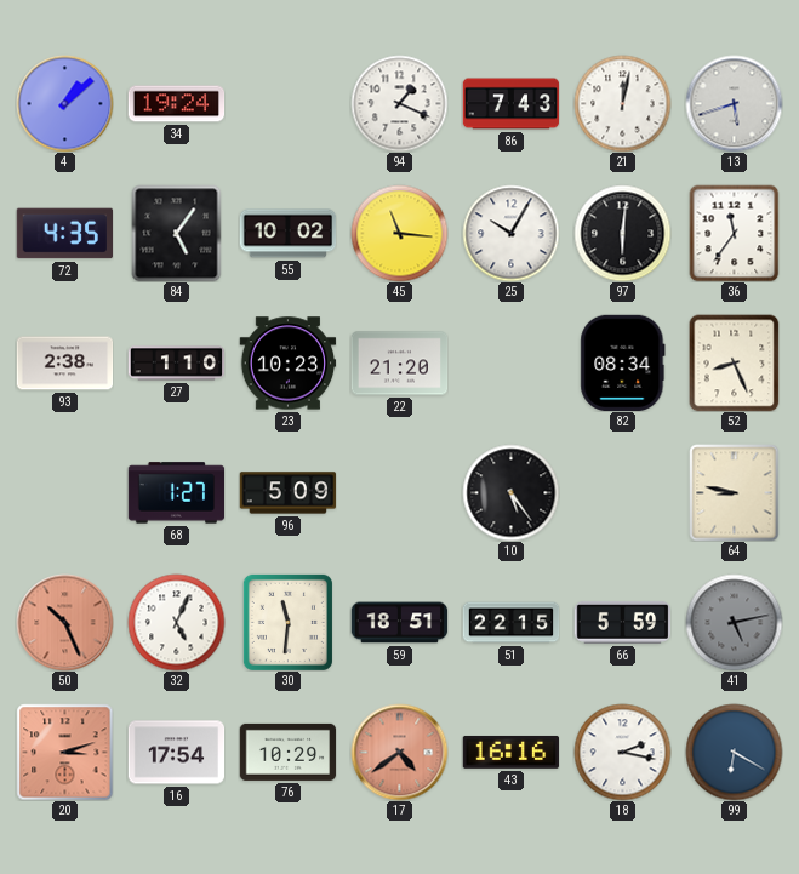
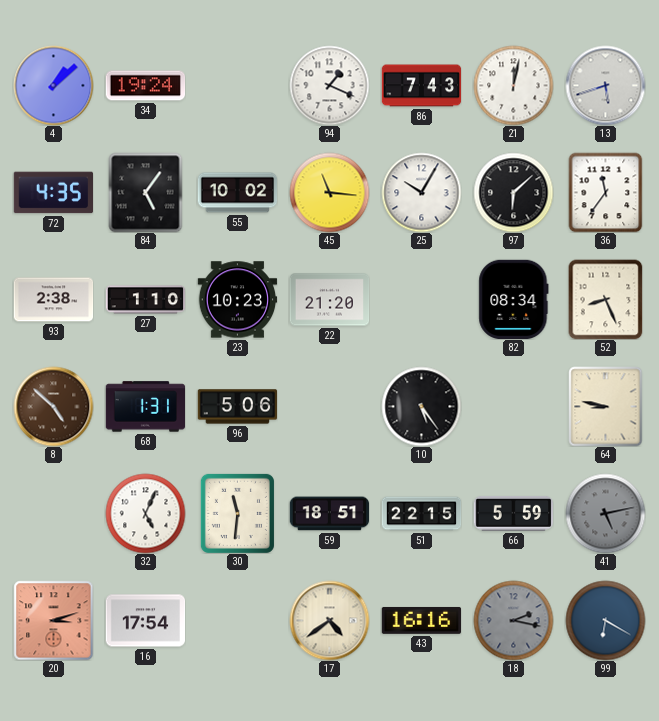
97: 6:01 -> 6:08
8: none -> 4:52
68: 1:27 -> 1:31
96: 5:09 -> 5:06
50: 10:26 -> none
76: 10:29 -> none
17 dial: salmon -> cream
18 dial: white -> grey
